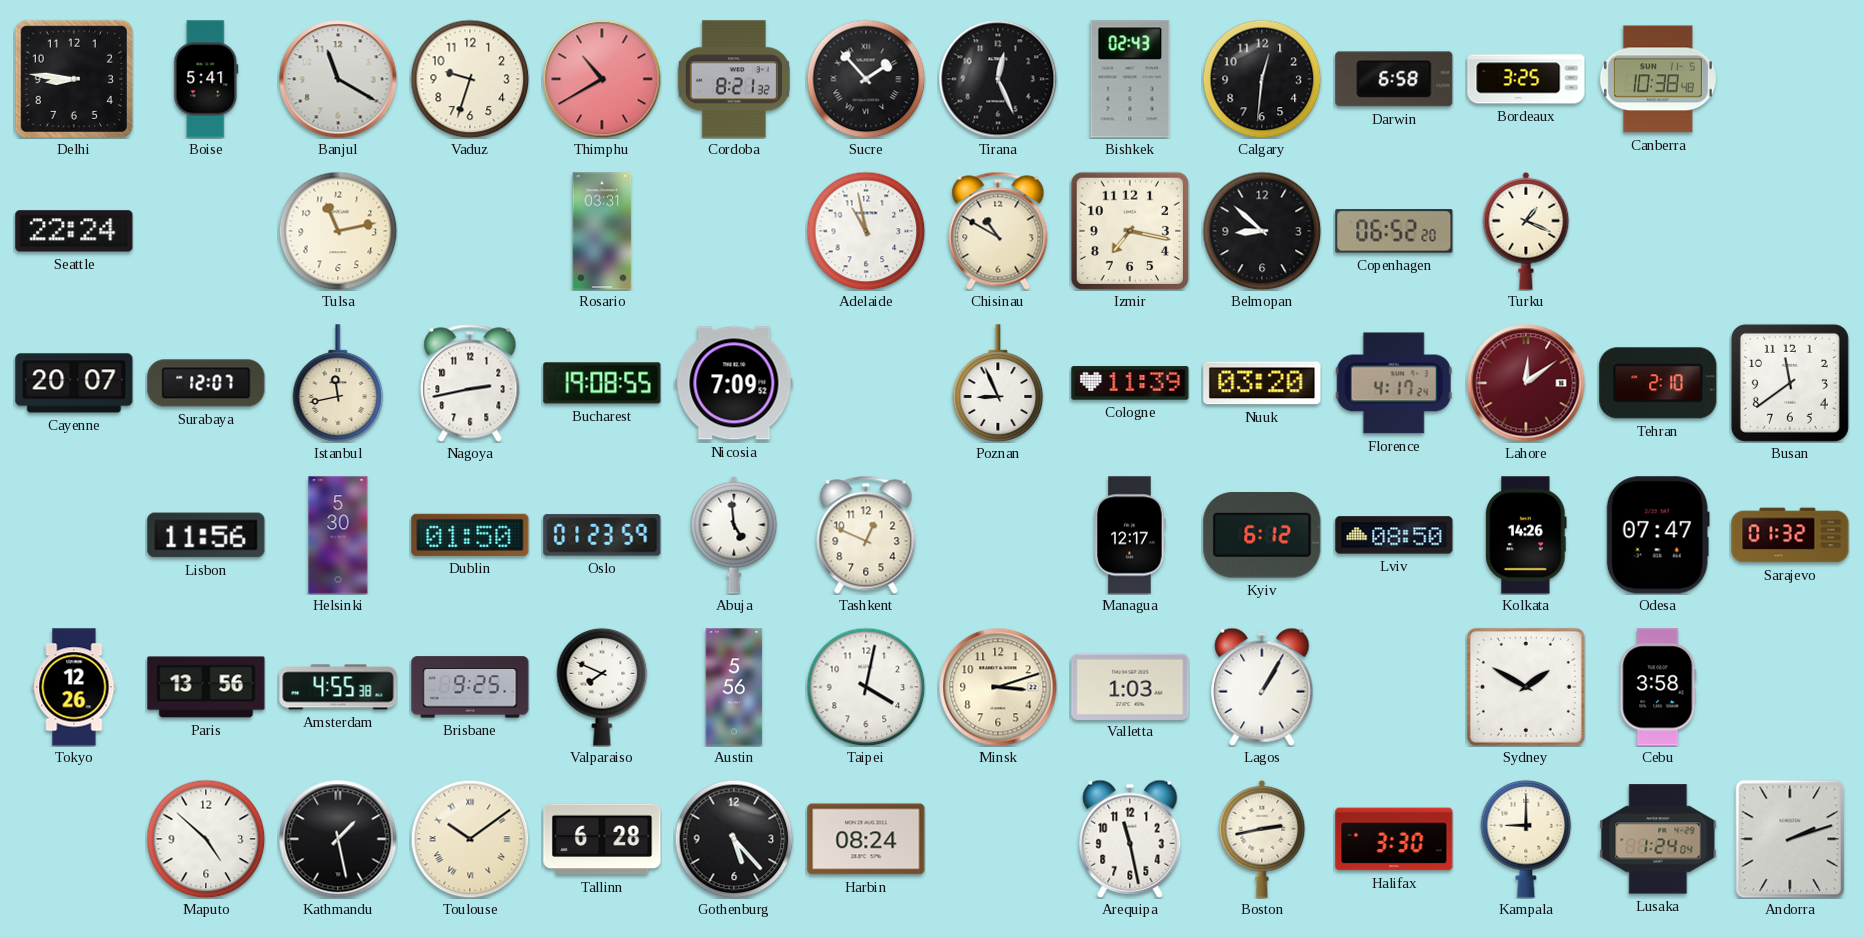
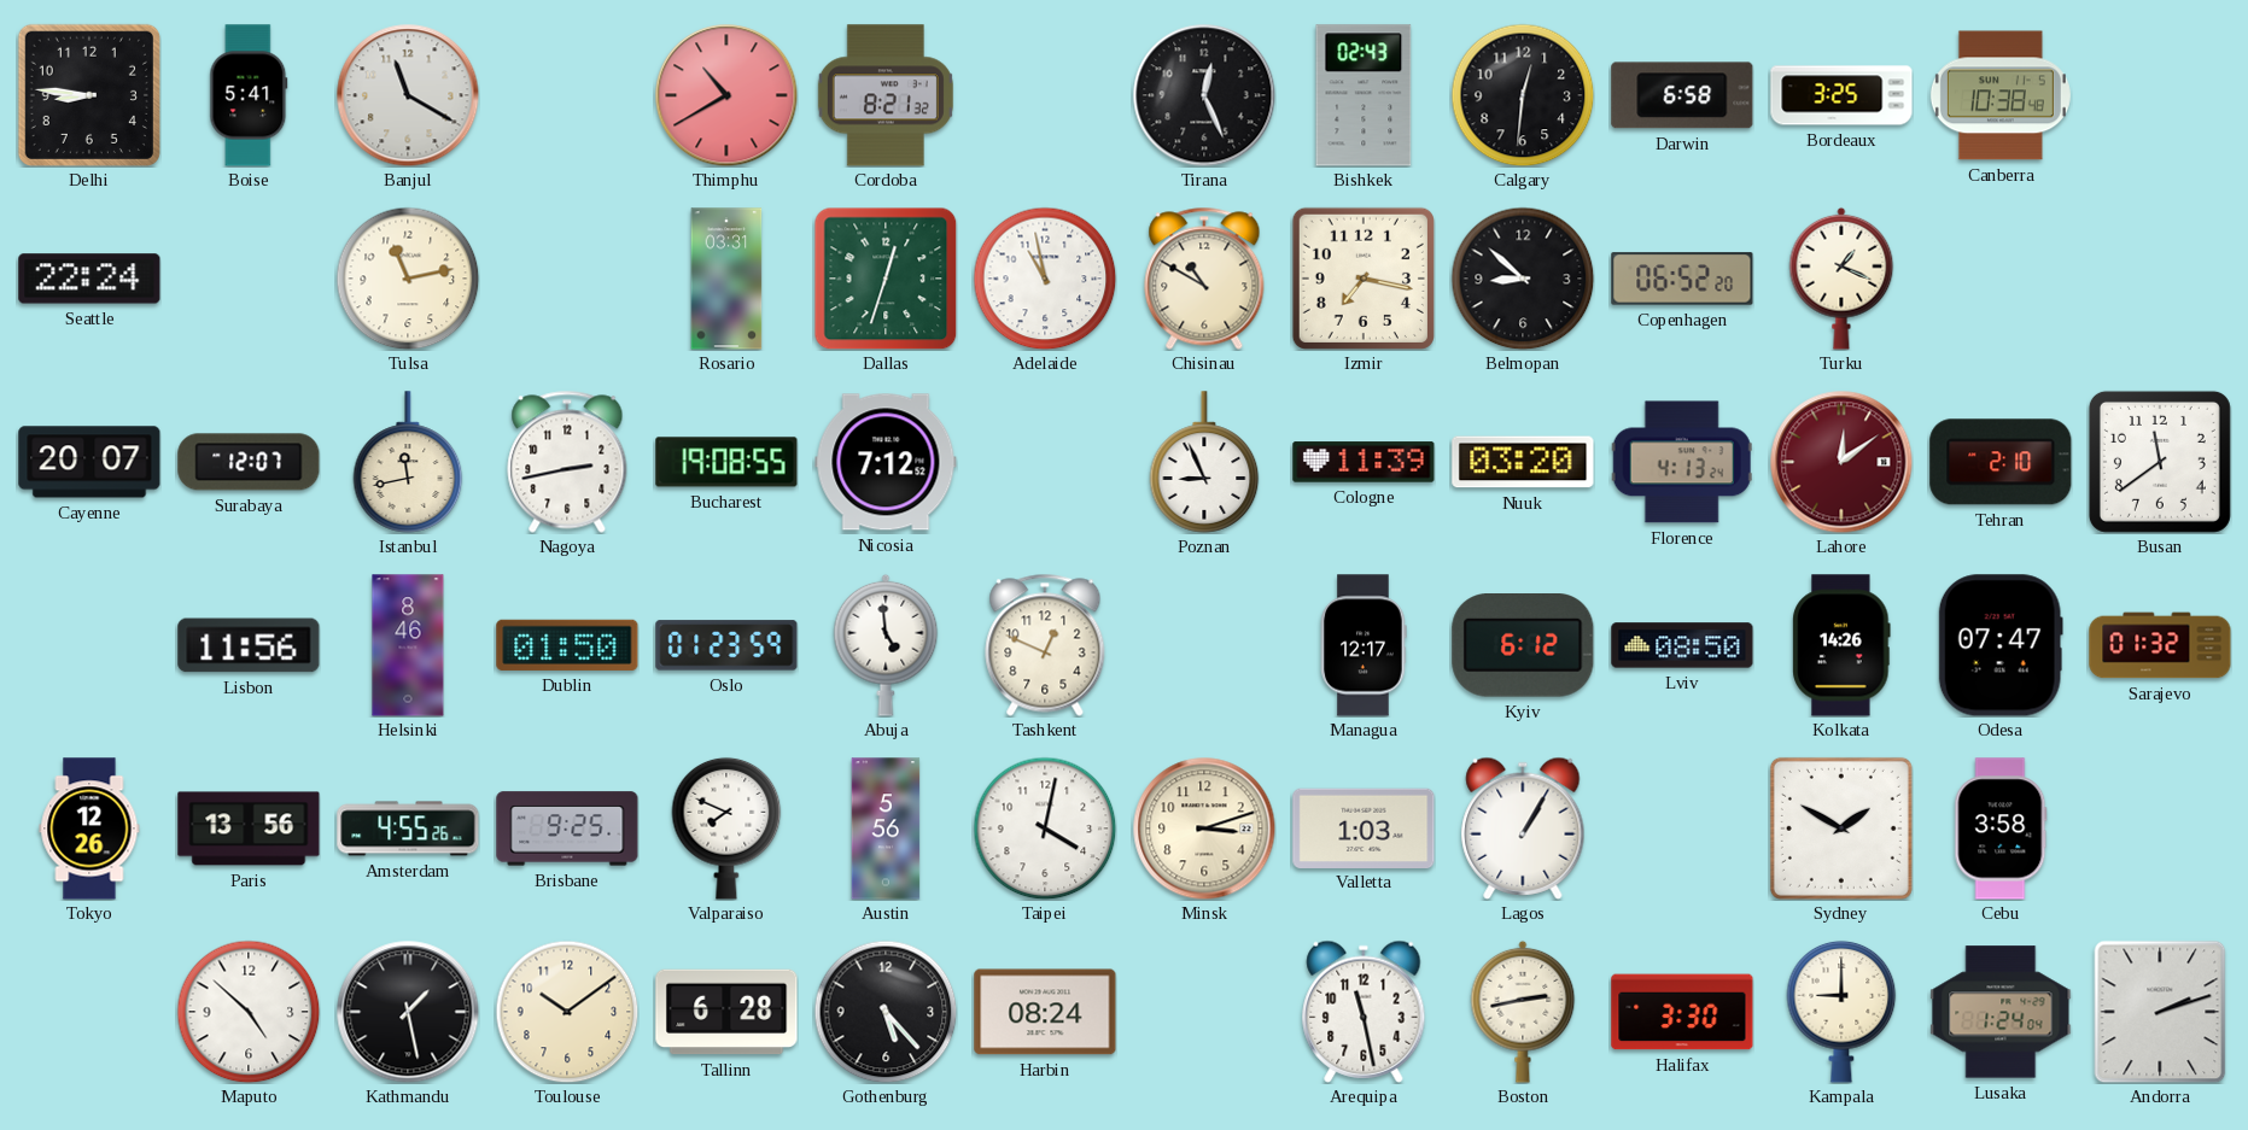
Vaduz: 9:33 -> none
Sucre: 1:53 -> none
Dallas: none -> 12:33
Nicosia: 7:09 -> 7:12
Florence: 4:17 -> 4:13
Helsinki: 5:30 -> 8:46
Amsterdam: 4:55:38 -> 4:55:26
Toulouse numerals: Roman -> Arabic
